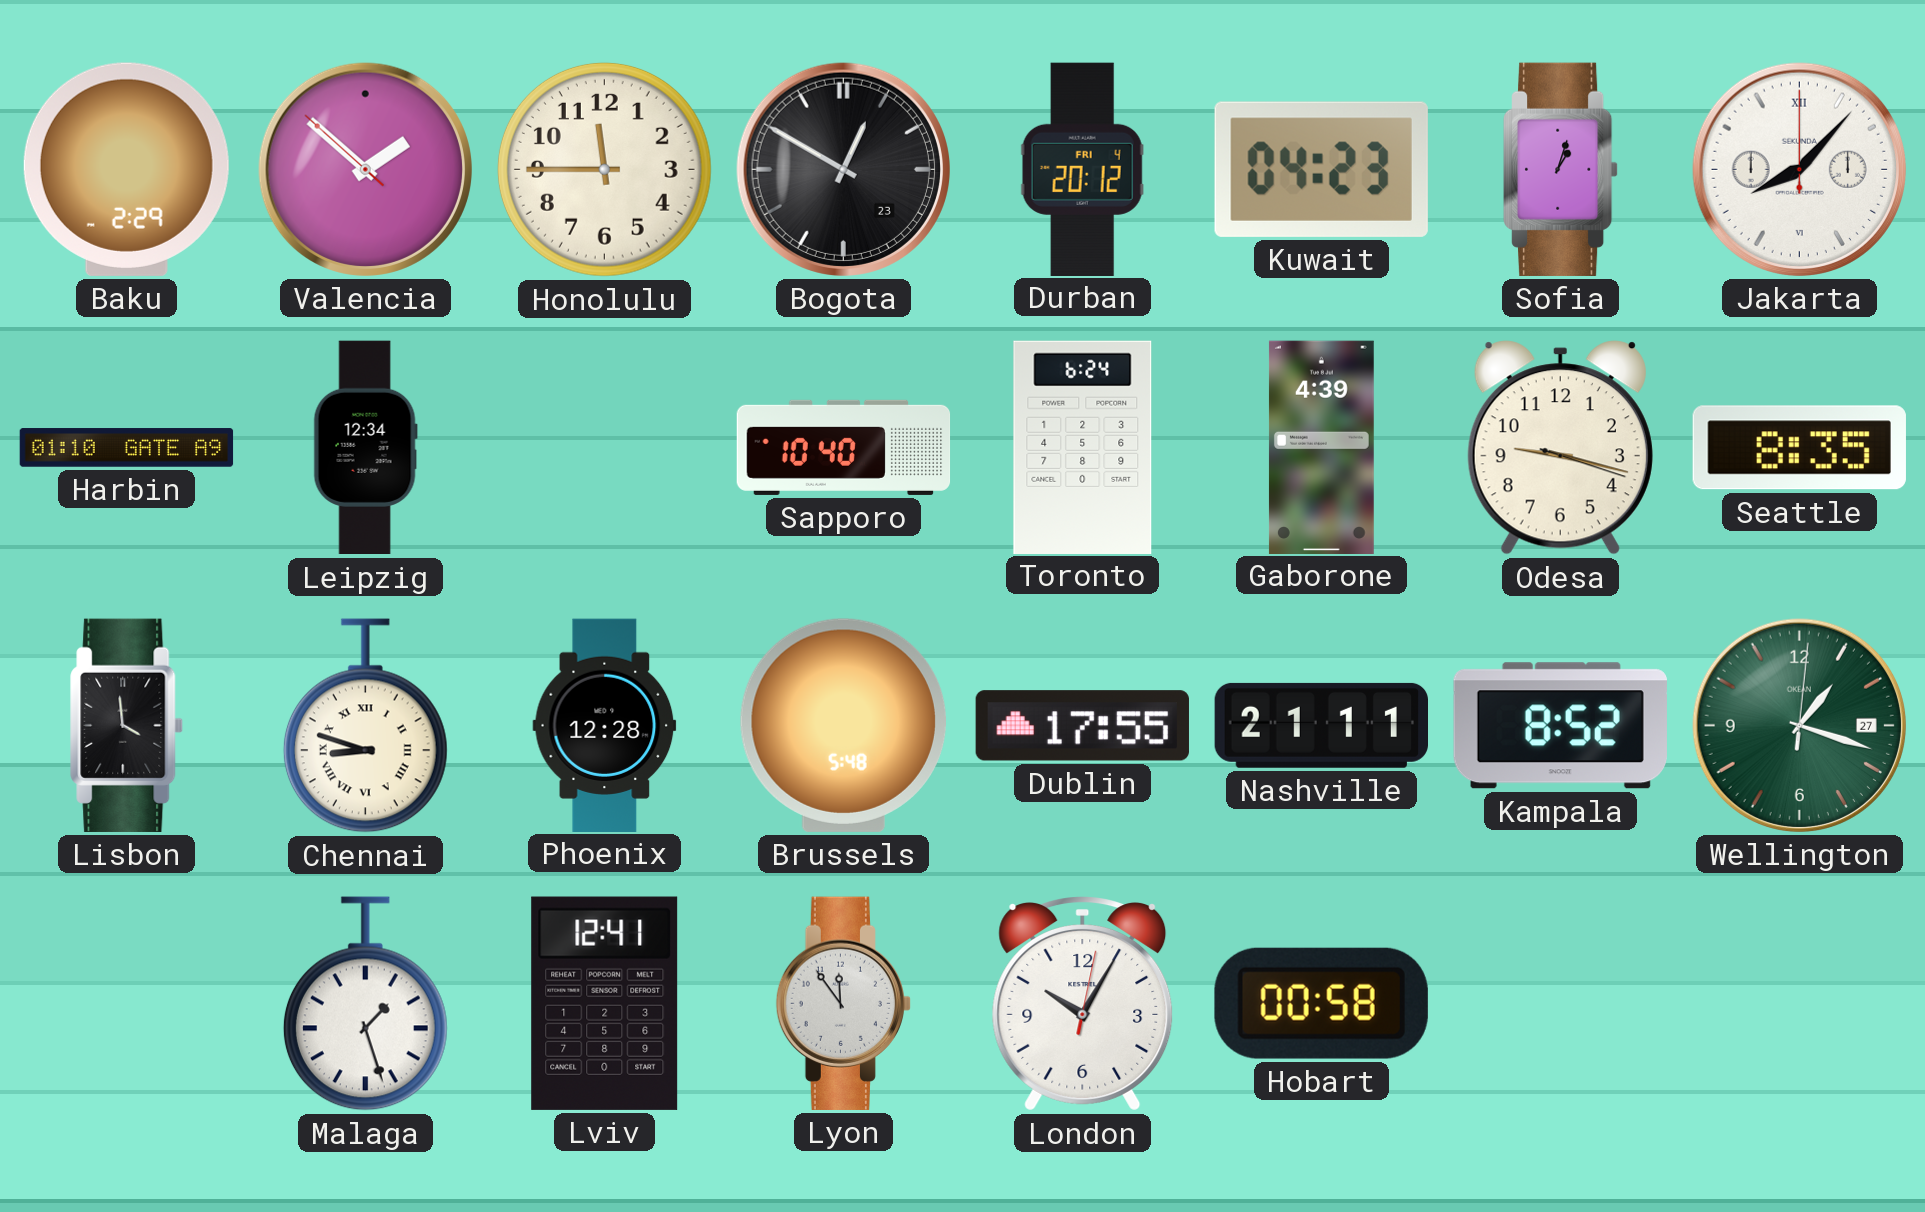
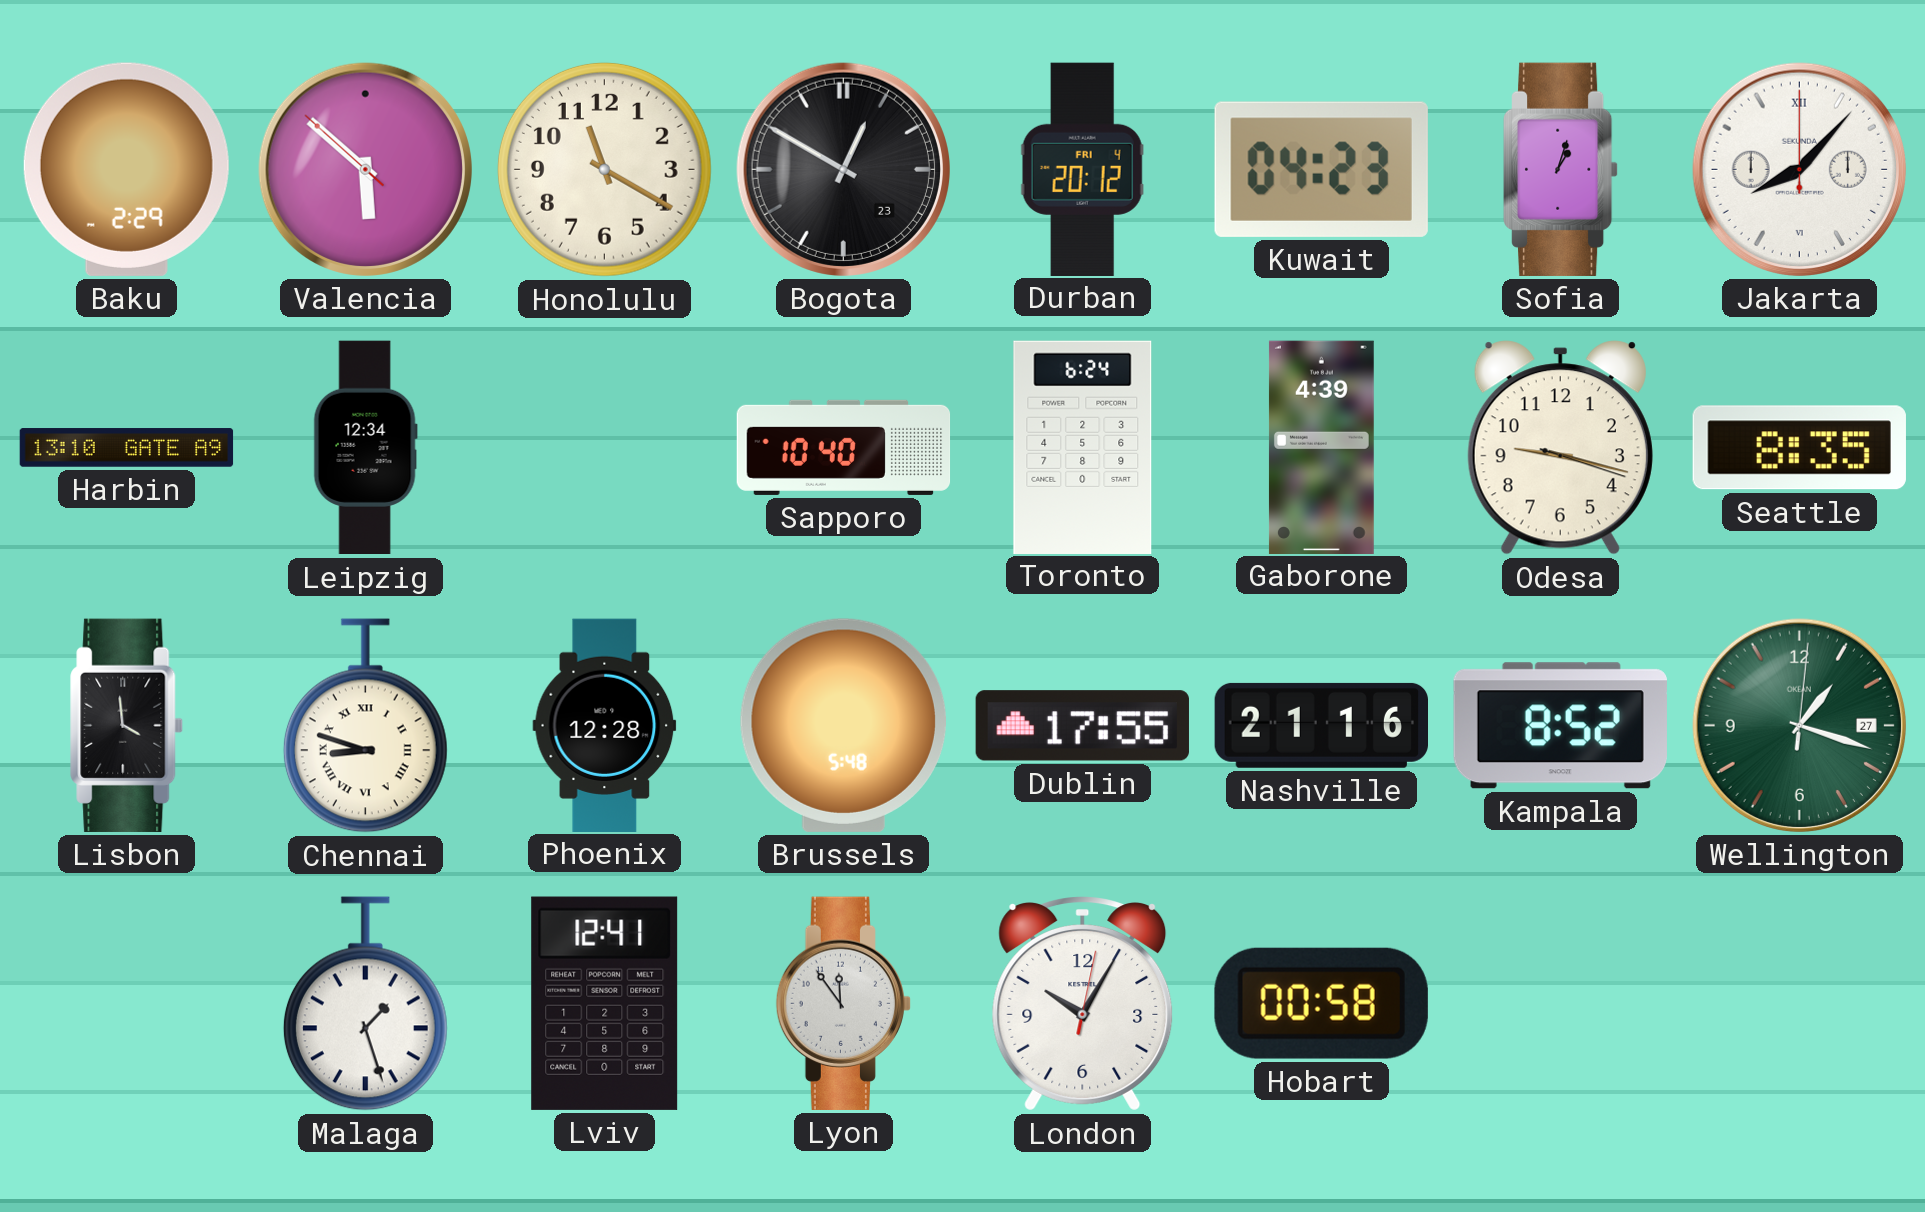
Valencia: 1:51 -> 5:51
Honolulu: 11:45 -> 11:20
Harbin: 01:10 -> 13:10
Nashville: 21:11 -> 21:16
